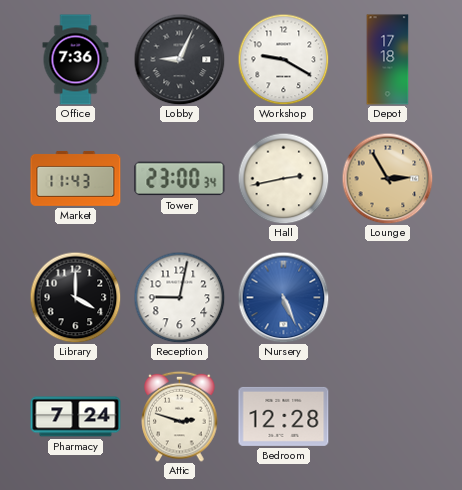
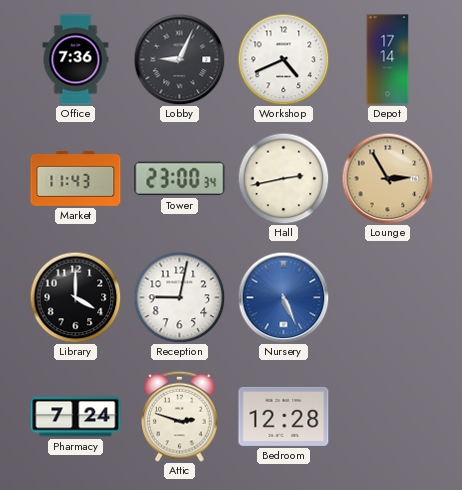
Workshop: 9:20 -> 4:41
Depot: 17:18 -> 17:14
